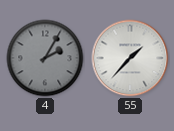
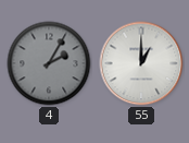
55: 1:37 -> 1:00
